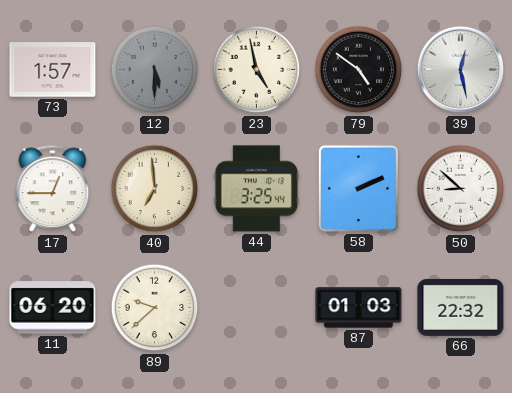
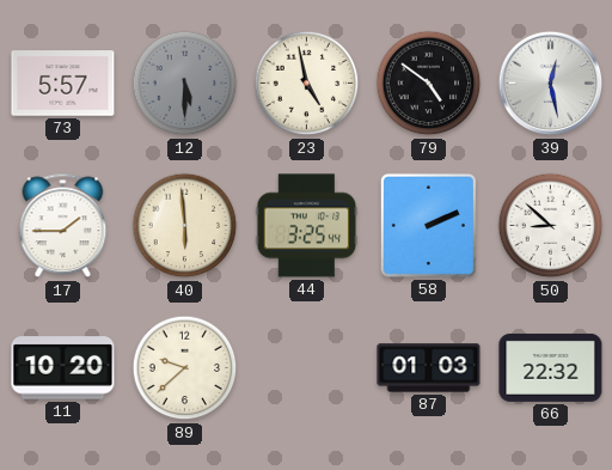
73: 1:57 -> 5:57
17: 12:45 -> 1:45
40: 6:59 -> 5:59
11: 06:20 -> 10:20
